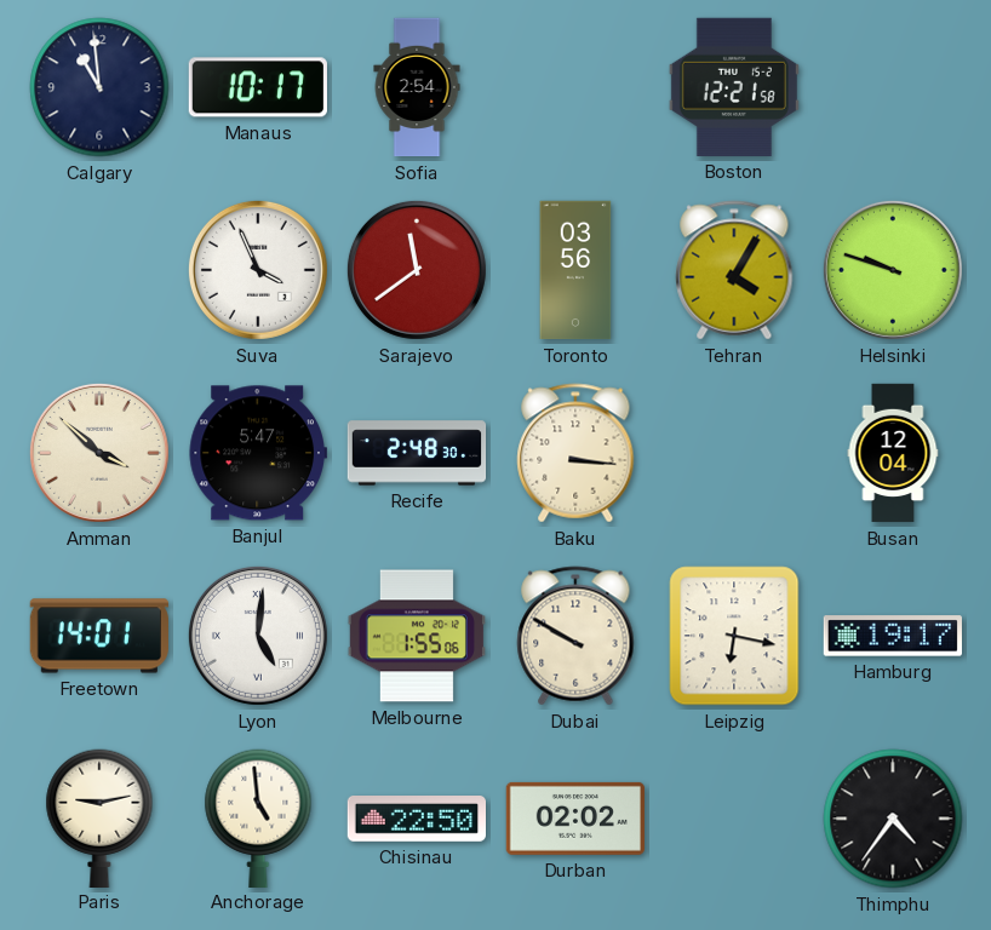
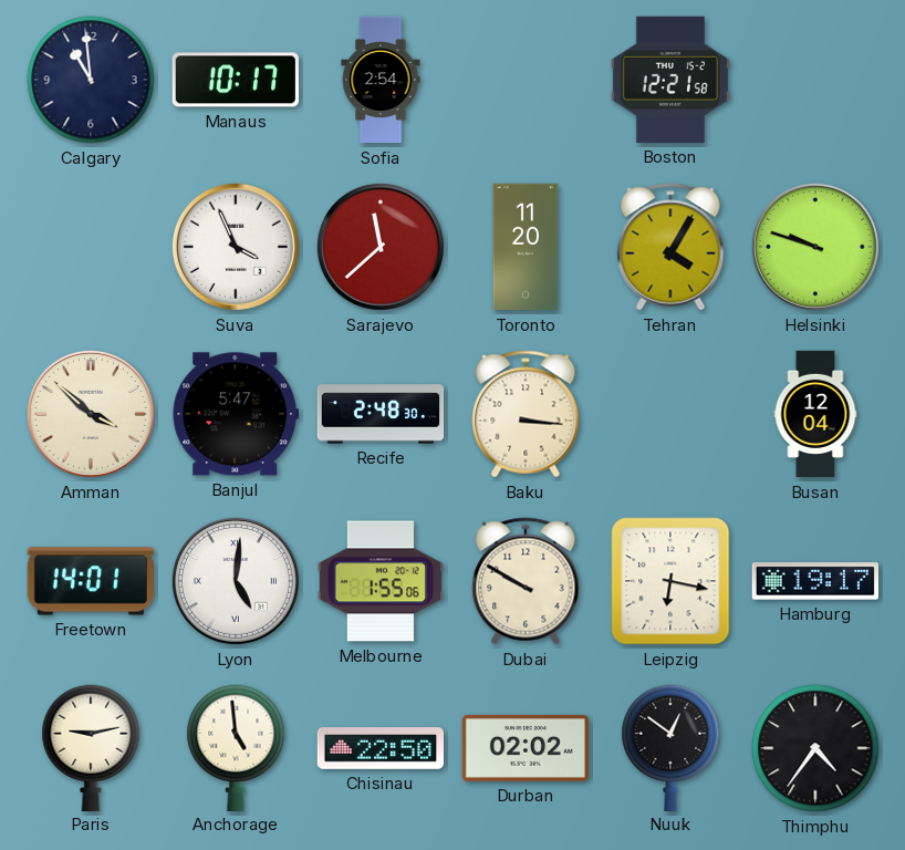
Sarajevo: 11:39 -> 11:38
Toronto: 03:56 -> 11:20
Nuuk: none -> 12:51
